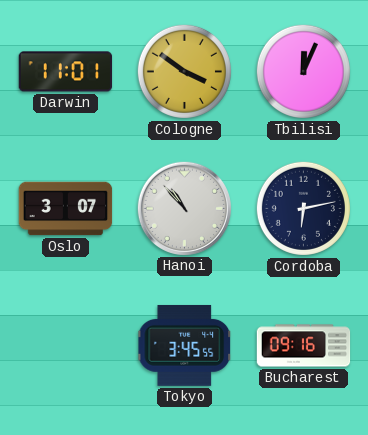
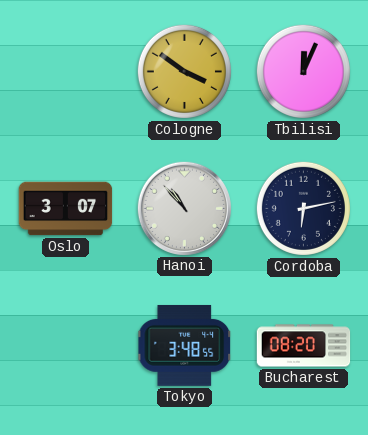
Darwin: 11:01 -> none
Tokyo: 3:45 -> 3:48
Bucharest: 09:16 -> 08:20
